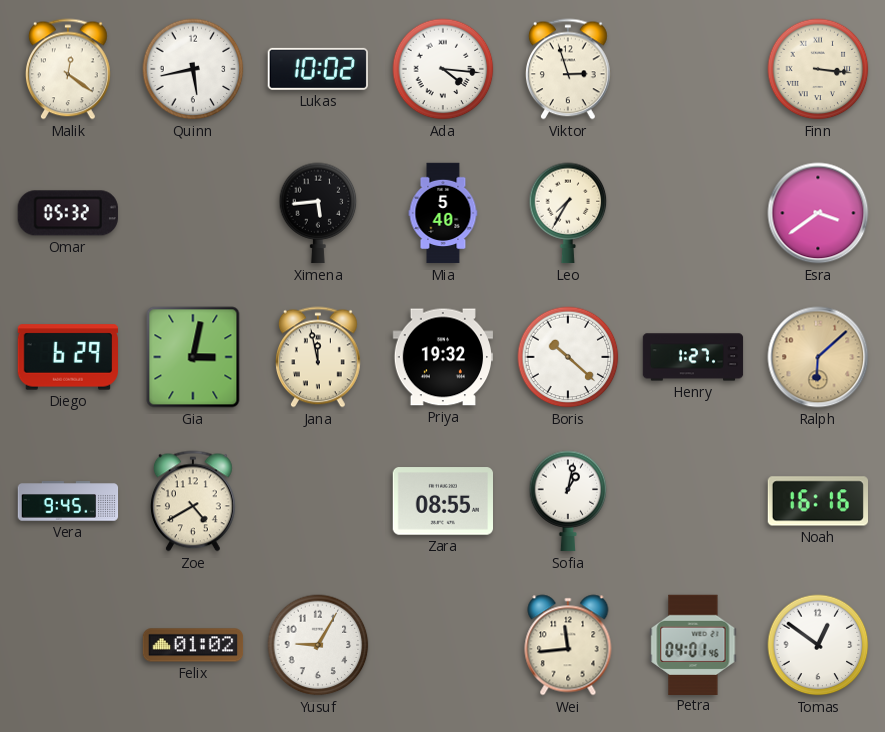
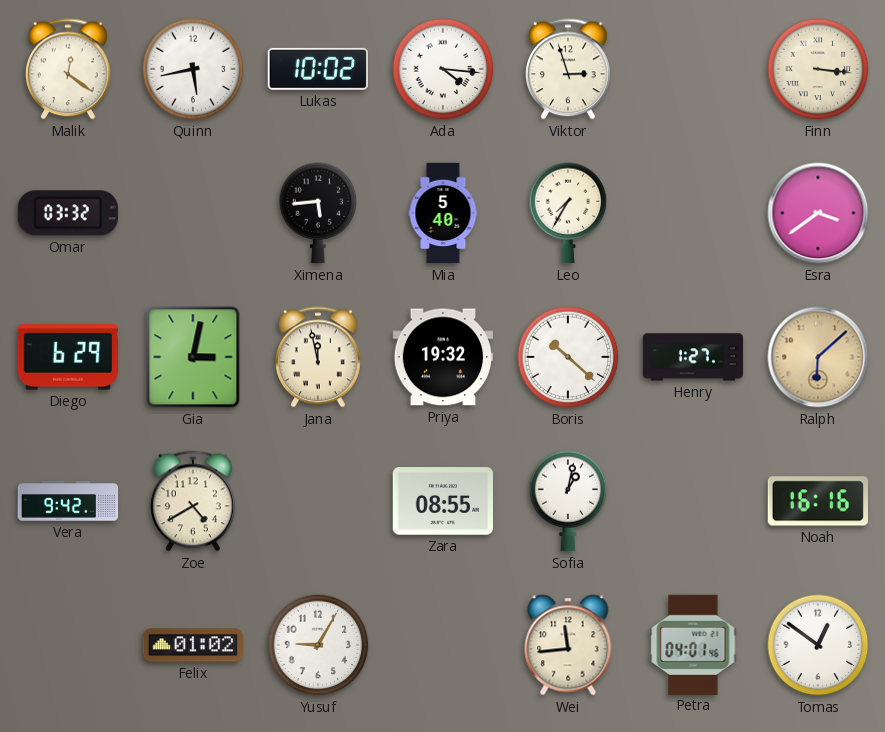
Omar: 05:32 -> 03:32
Vera: 9:45 -> 9:42
